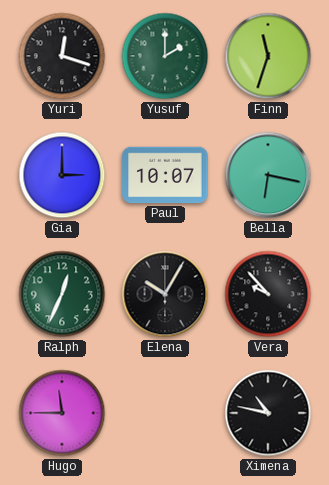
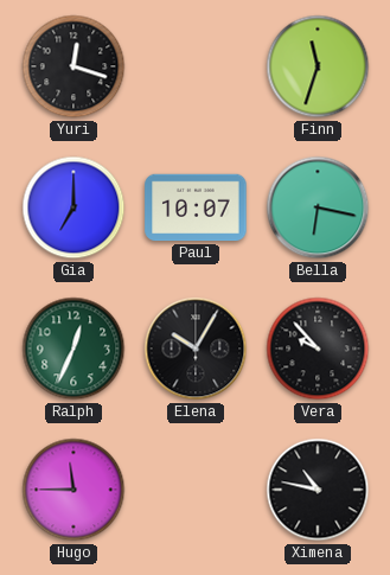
Yusuf: 2:00 -> none
Gia: 3:00 -> 7:00
